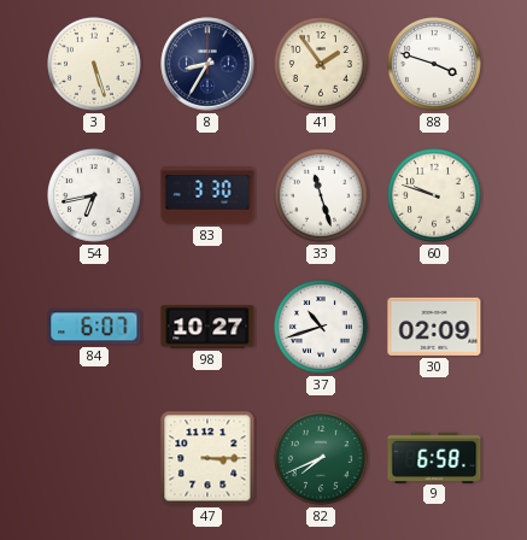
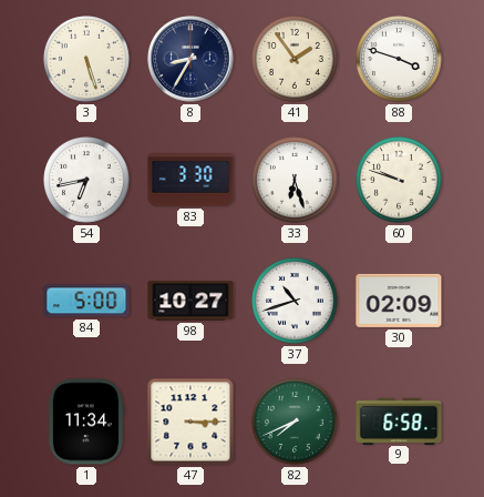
33: 11:27 -> 6:27
84: 6:07 -> 5:00
1: none -> 11:34
